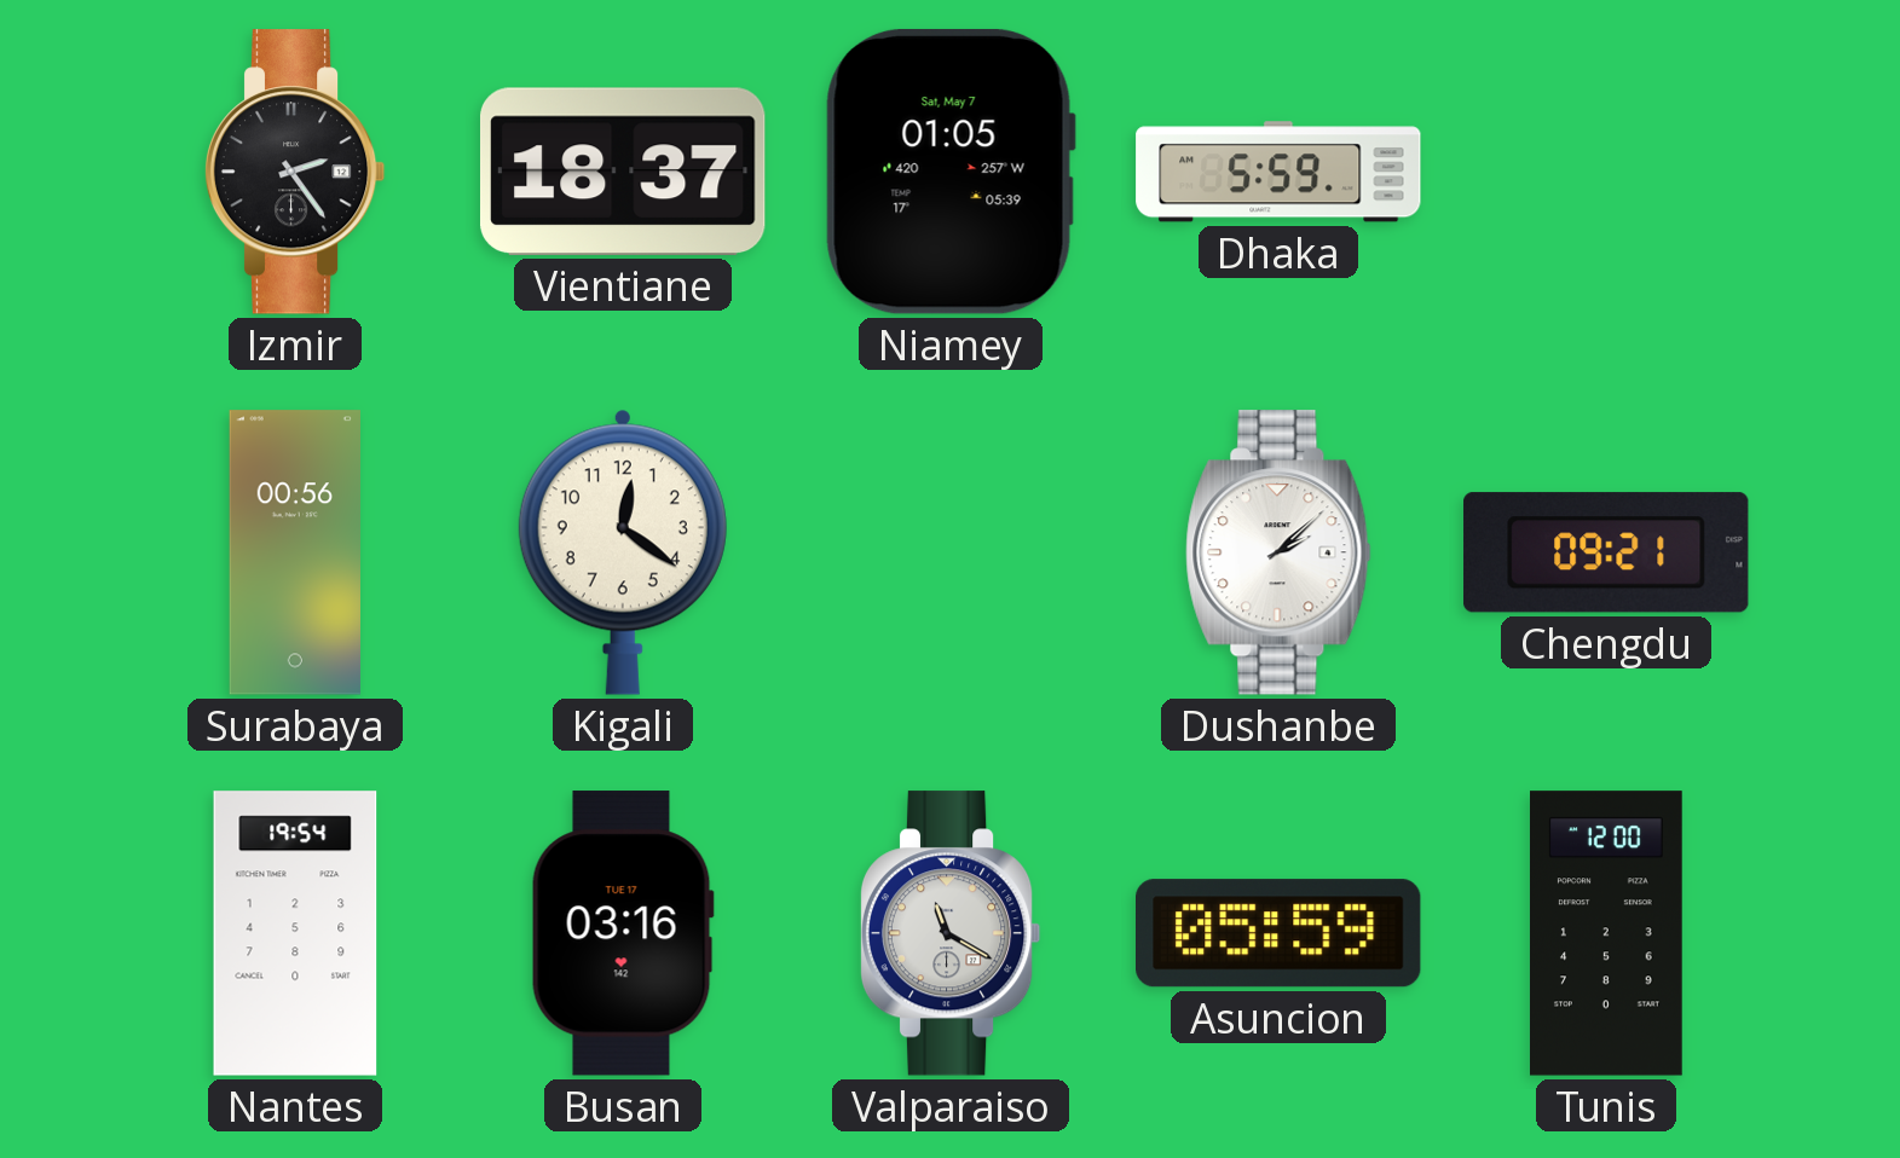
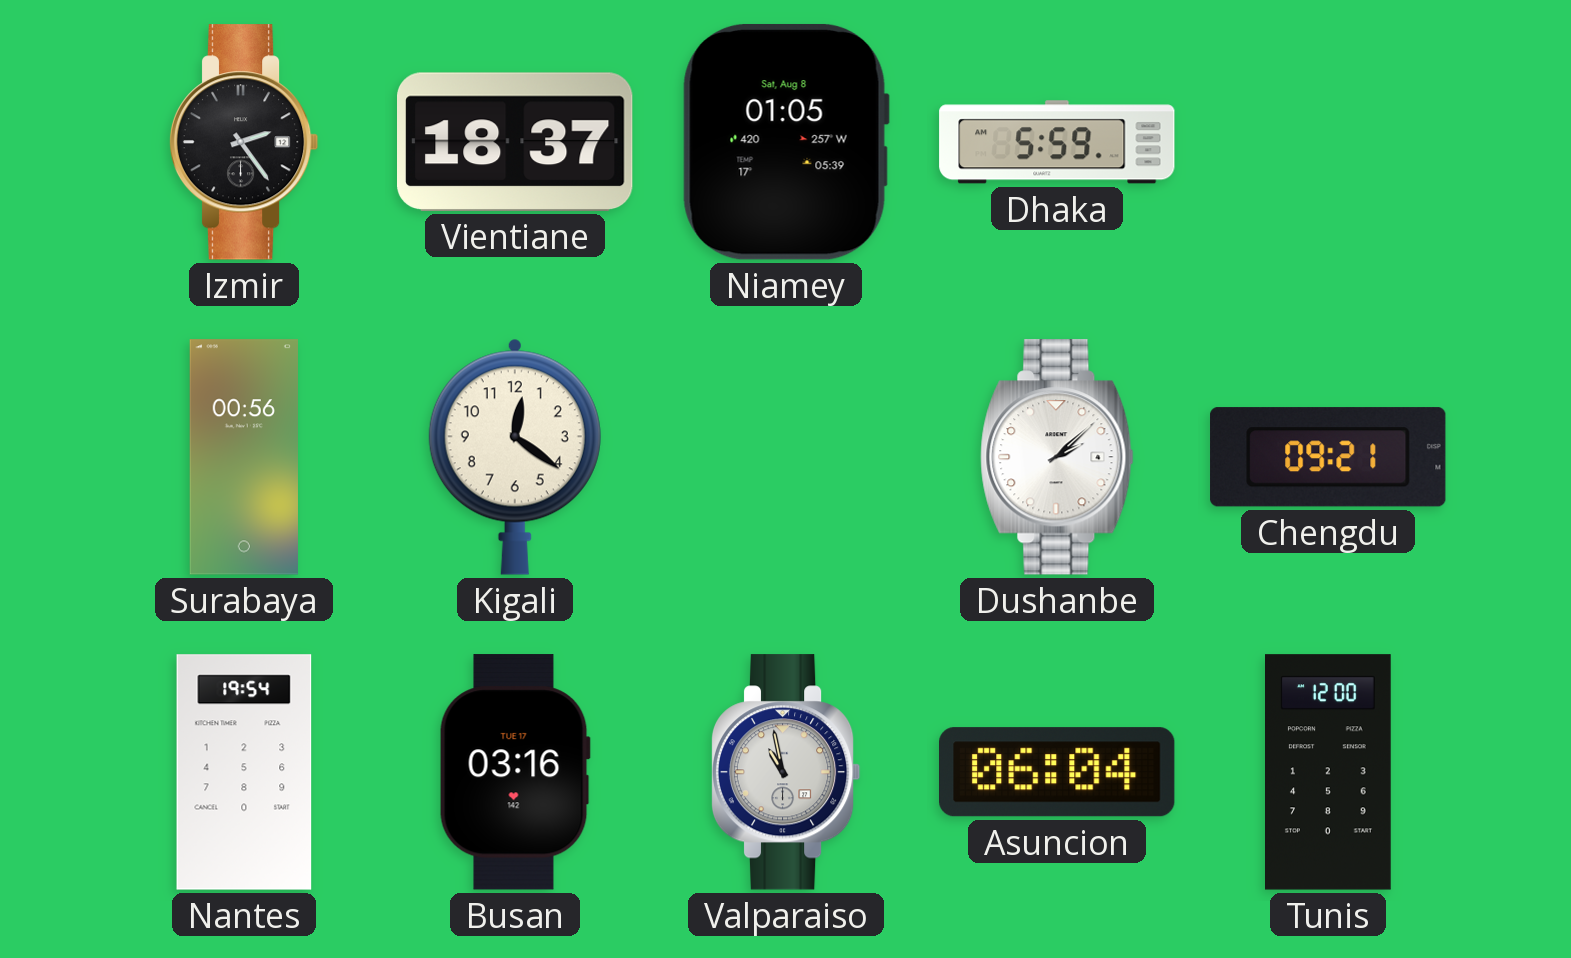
Niamey date: Sat, May 7 -> Sat, Aug 8
Valparaiso: 11:20 -> 10:58
Asuncion: 05:59 -> 06:04
